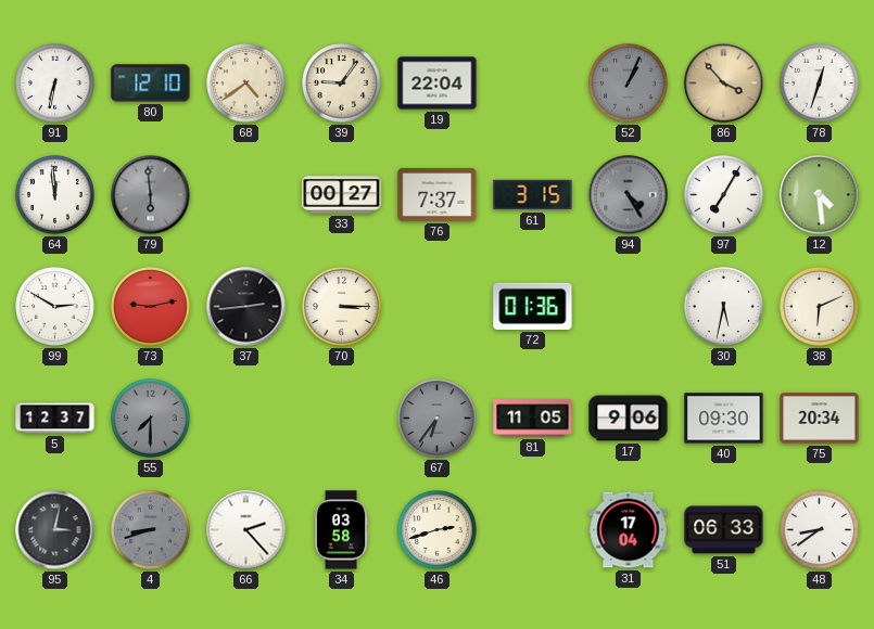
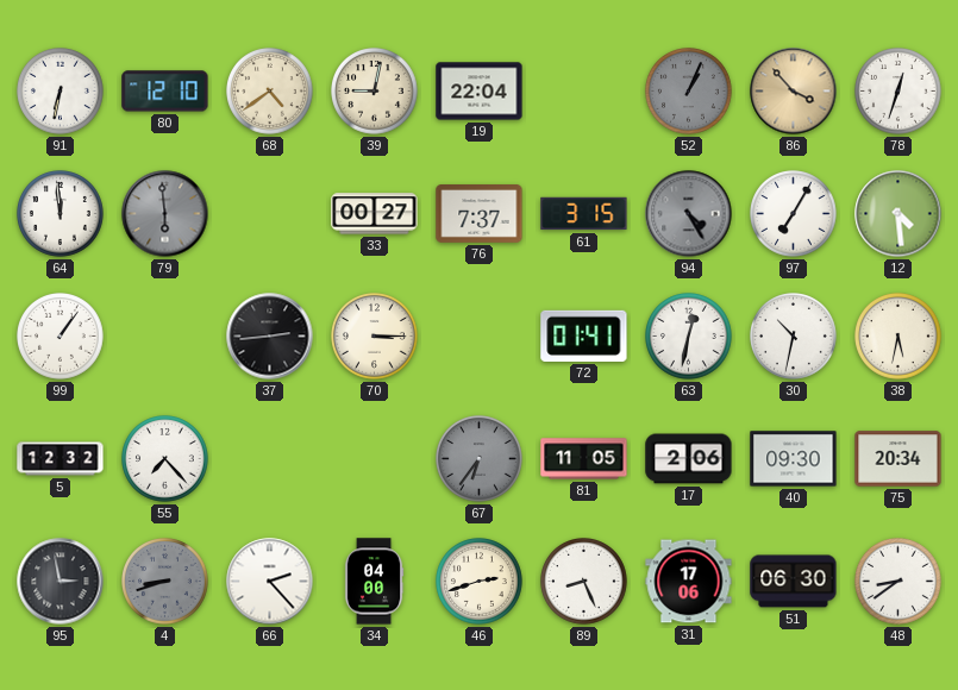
39: 9:06 -> 9:02
99: 2:50 -> 1:06
73: 9:13 -> none
72: 01:36 -> 01:41
63: none -> 12:32
30: 5:32 -> 10:32
38: 6:11 -> 5:32
5: 12:37 -> 12:32
55: 7:30 -> 7:23
55 dial: grey -> white
17: 9:06 -> 2:06
95: 3:02 -> 2:58
34: 03:58 -> 04:00
89: none -> 8:26
31: 17:04 -> 17:06
51: 06:33 -> 06:30
